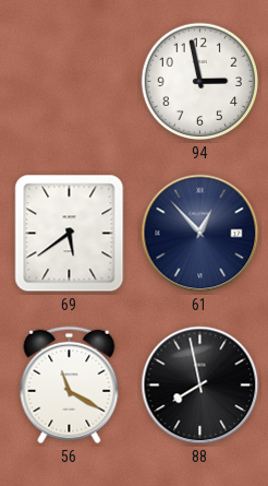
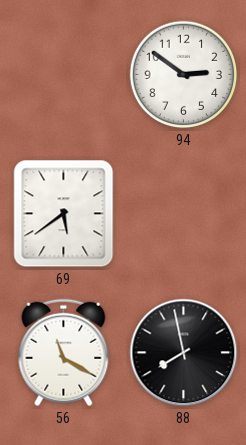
94: 2:58 -> 2:51
61: 12:53 -> none
